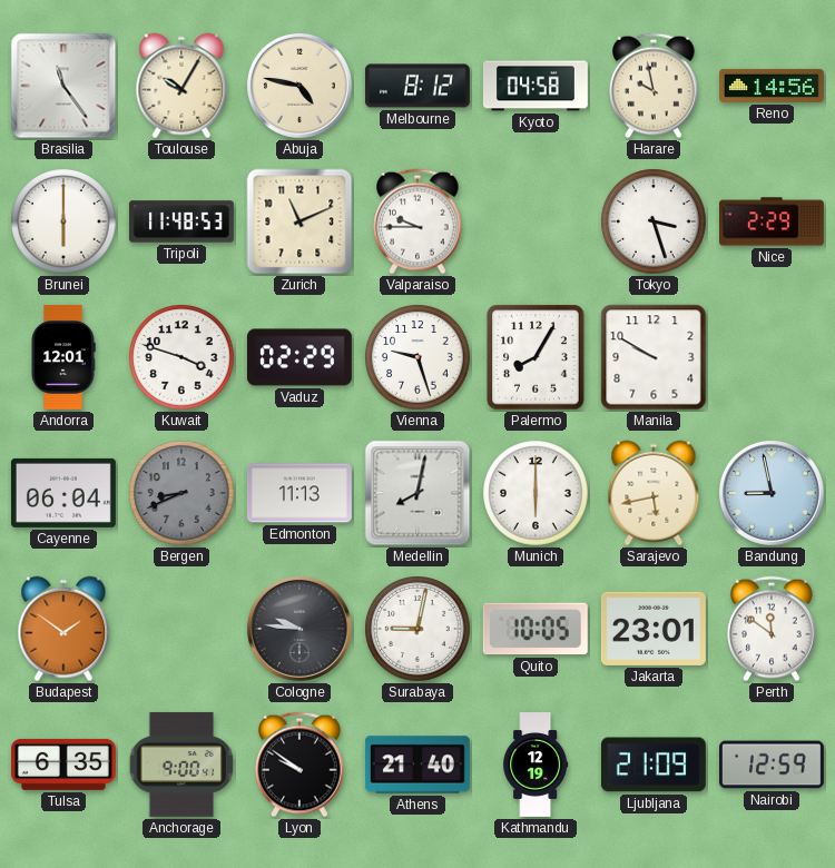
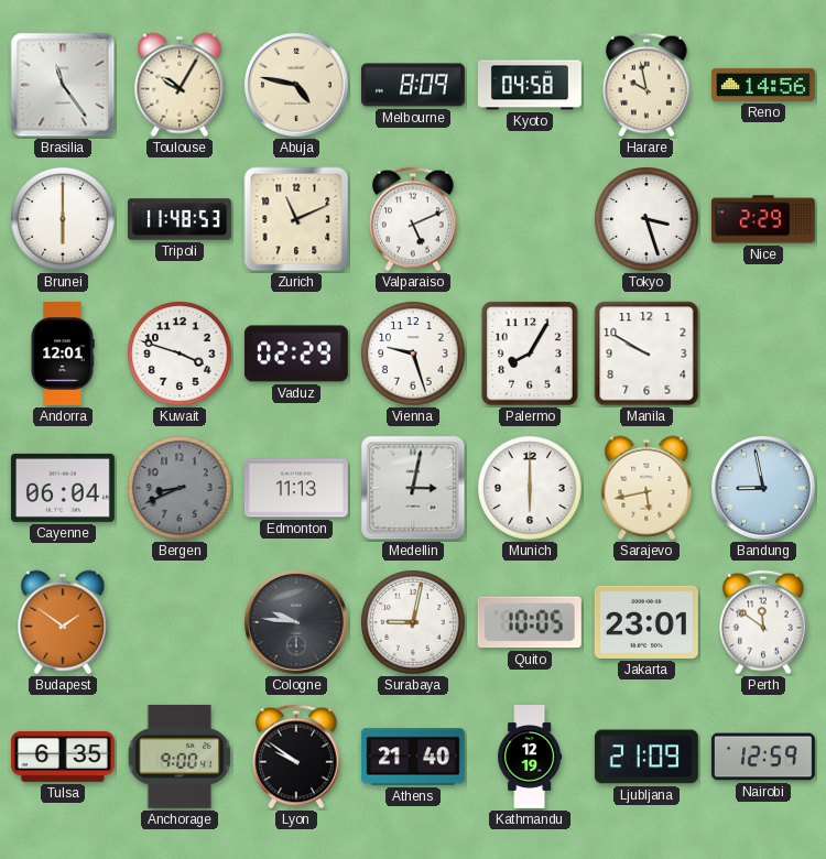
Melbourne: 8:12 -> 8:09
Valparaiso: 9:45 -> 5:11
Medellin: 8:02 -> 3:02
